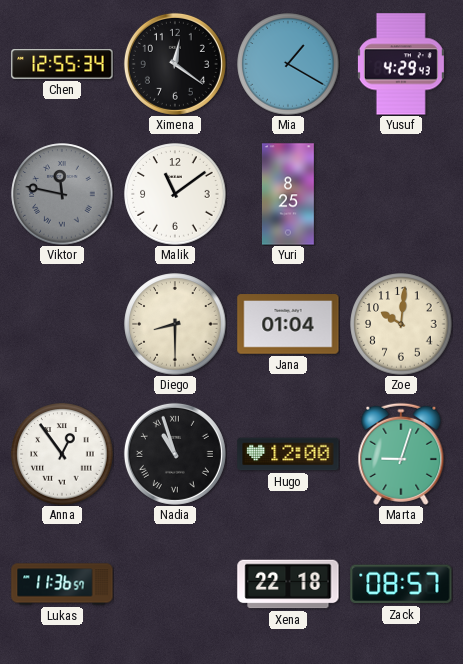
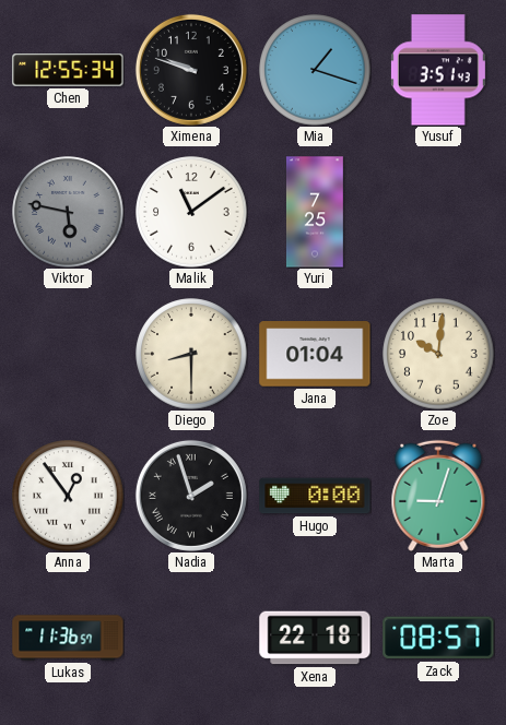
Ximena: 12:21 -> 9:48
Mia: 1:20 -> 1:18
Yusuf: 4:29 -> 3:51
Viktor: 11:47 -> 5:47
Yuri: 8:25 -> 7:25
Nadia: 10:57 -> 1:57
Hugo: 12:00 -> 0:00
